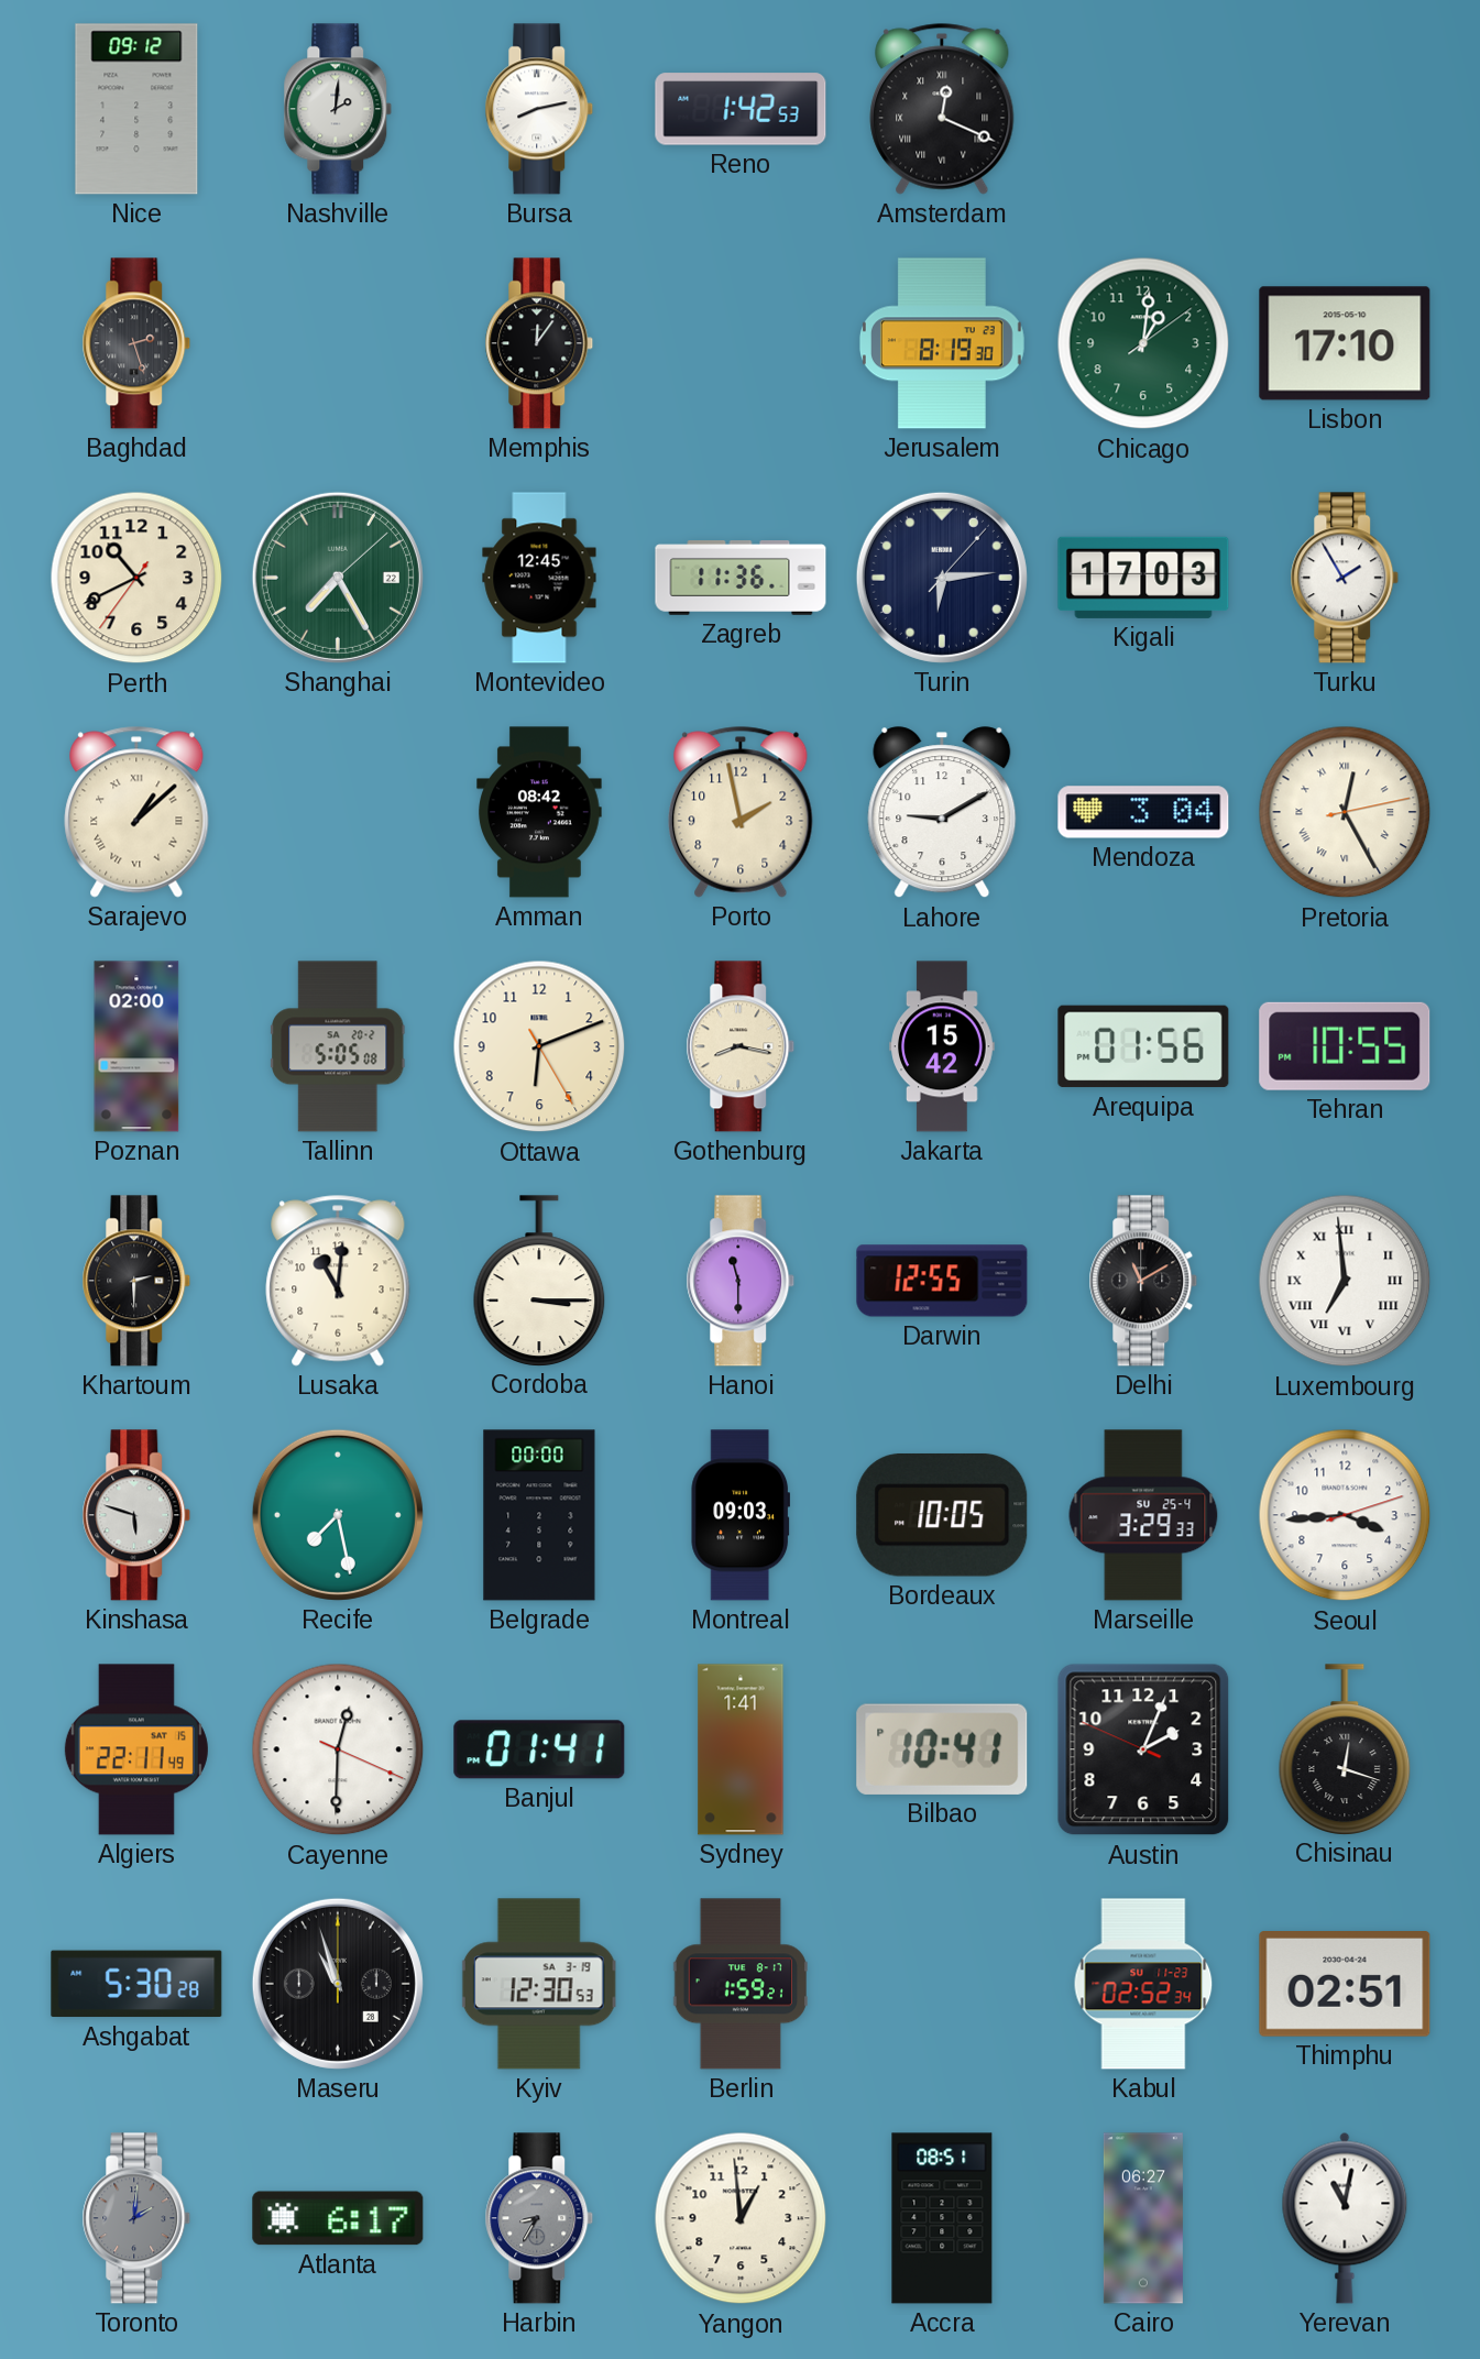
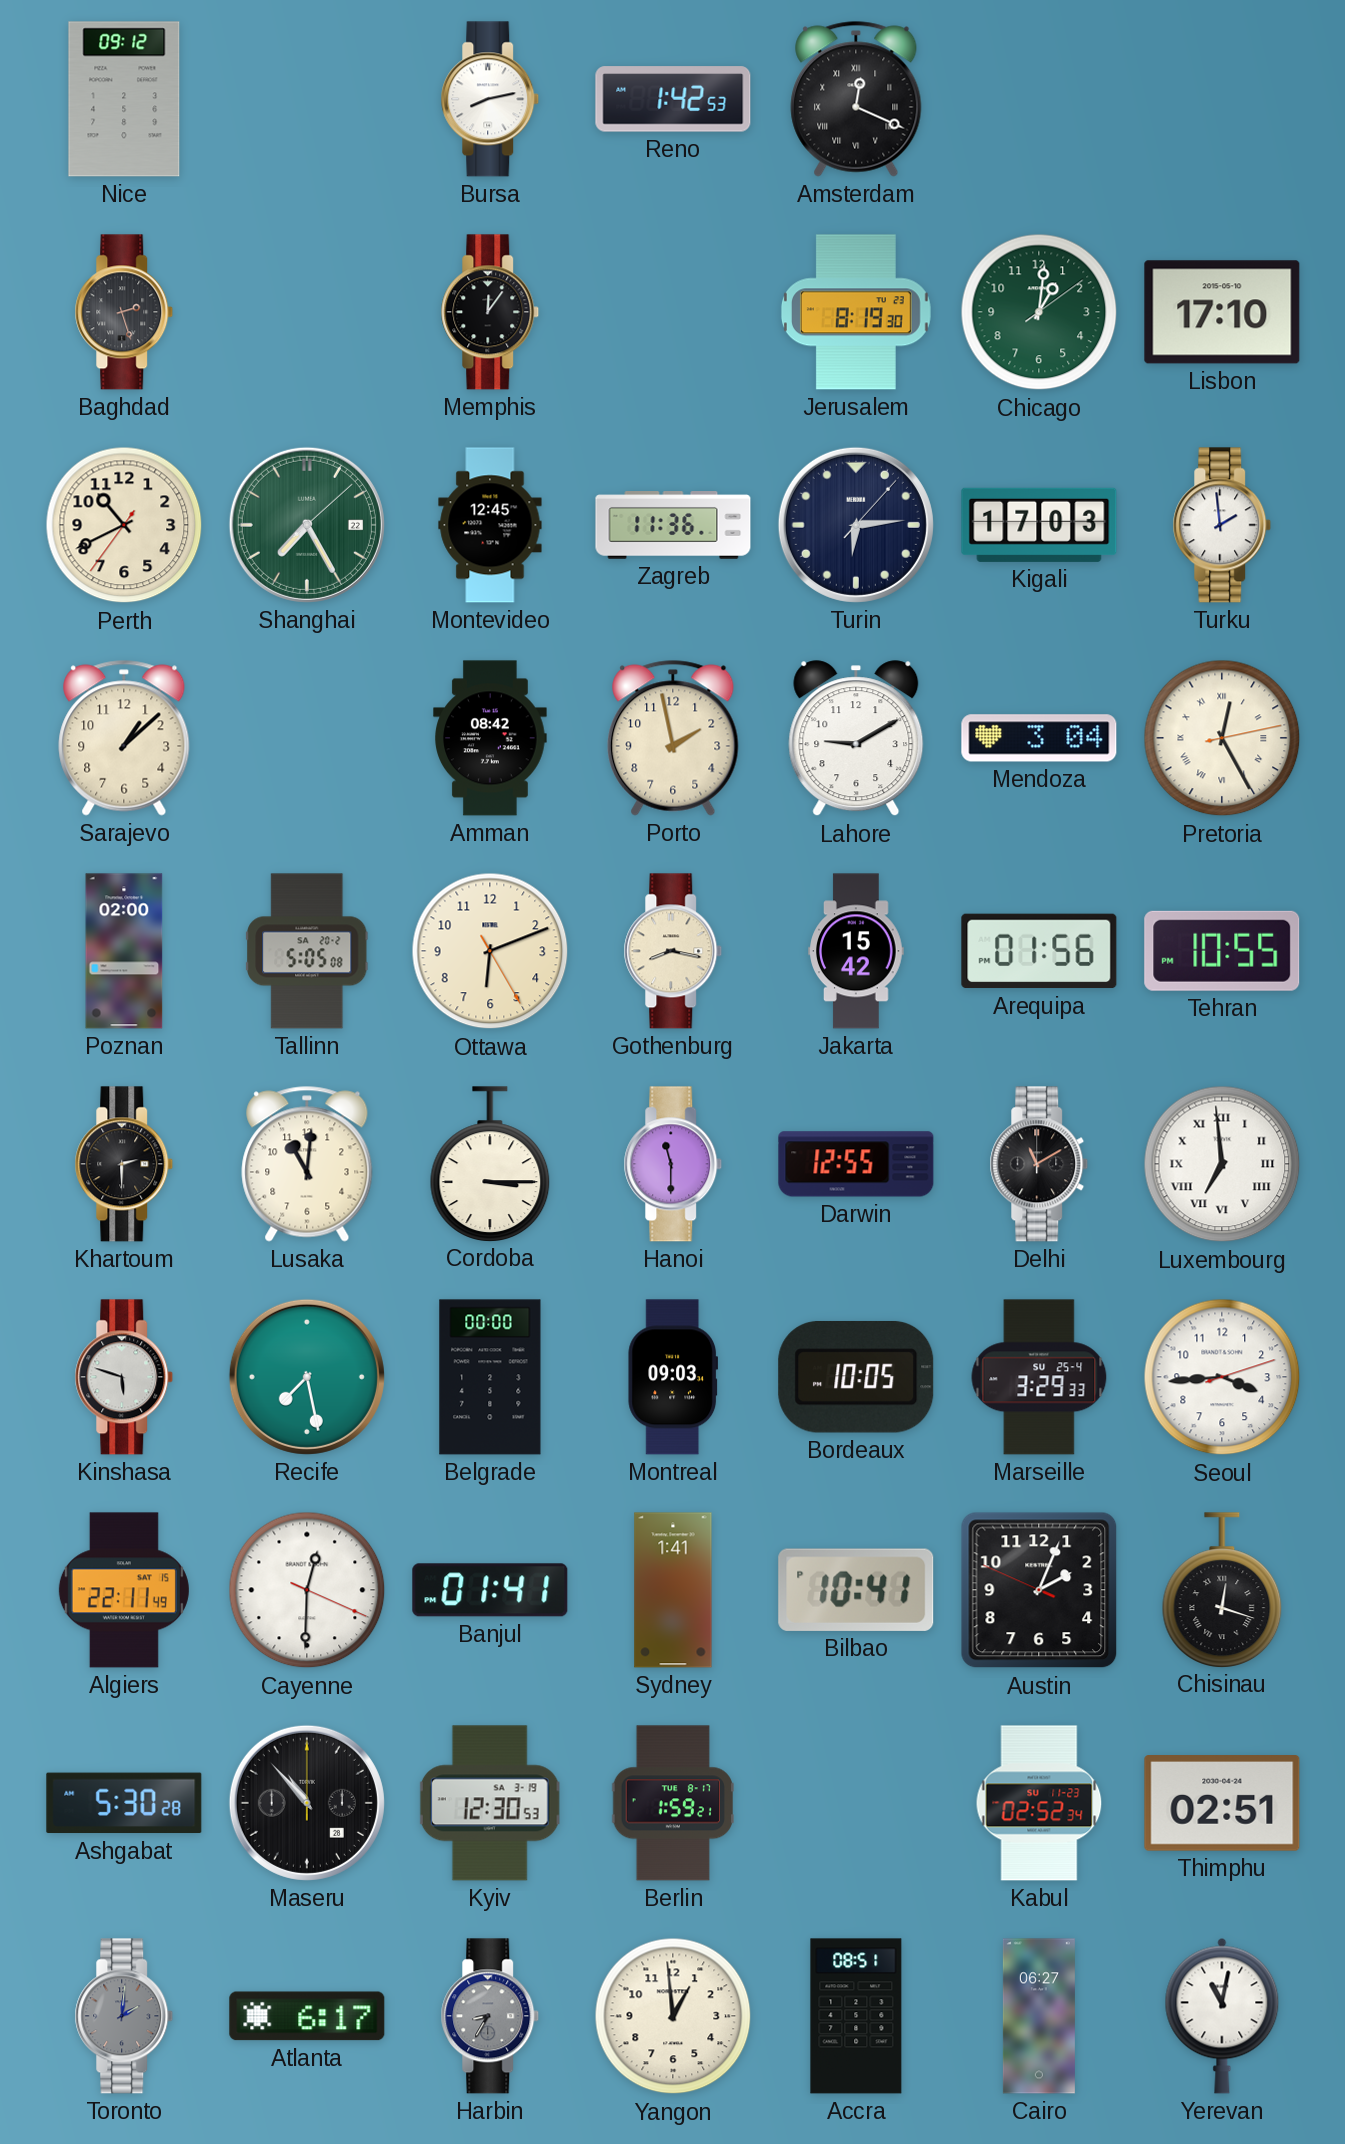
Nashville: 2:01 -> none
Turku: 1:55 -> 1:59
Sarajevo numerals: Roman -> Arabic
Maseru: 10:57 -> 10:53
